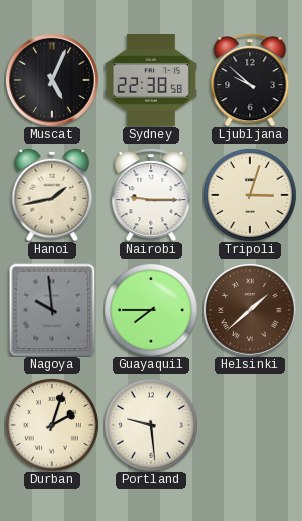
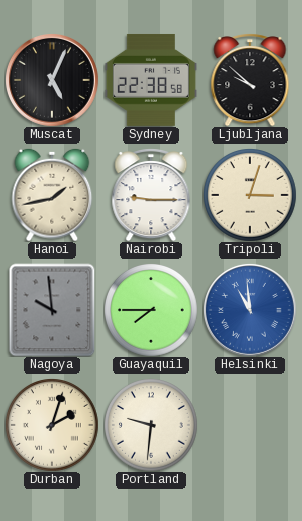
Helsinki: 1:38 -> 10:59
Helsinki dial: brown -> blue
Portland: 9:29 -> 9:31
